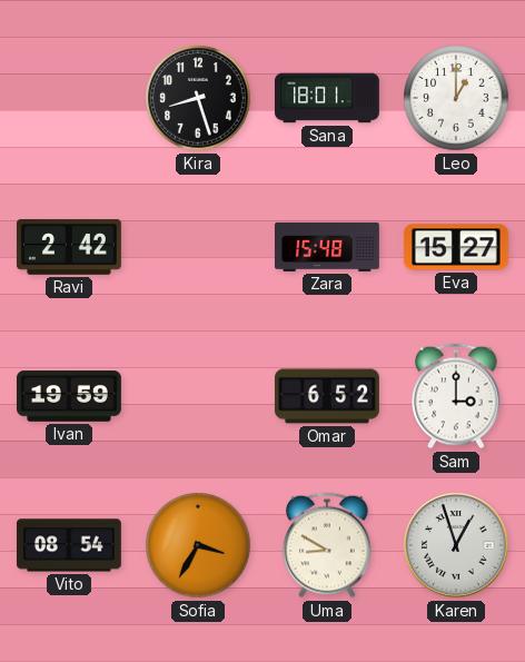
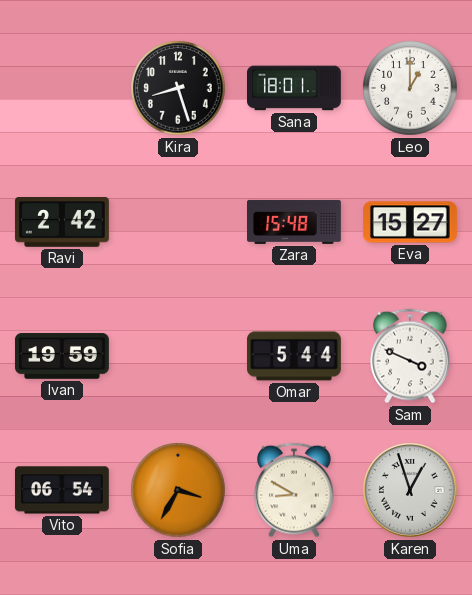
Omar: 6:52 -> 5:44
Sam: 3:00 -> 3:49
Vito: 08:54 -> 06:54
